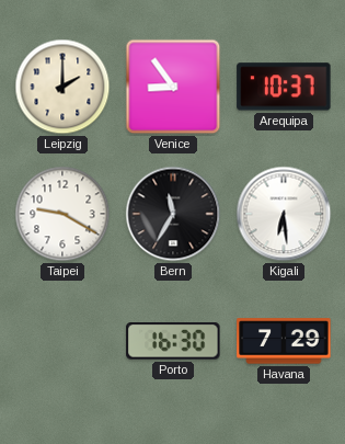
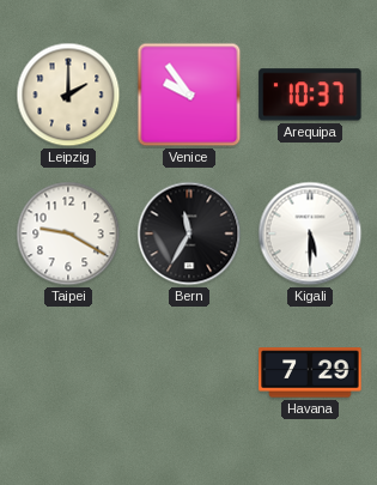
Venice: 8:54 -> 9:54
Kigali: 6:29 -> 5:30
Porto: 16:30 -> none
